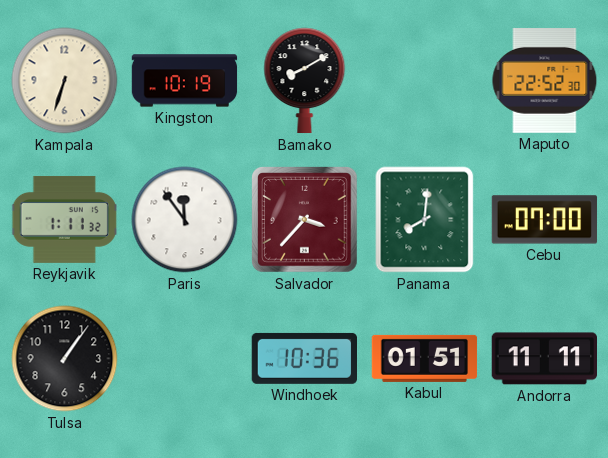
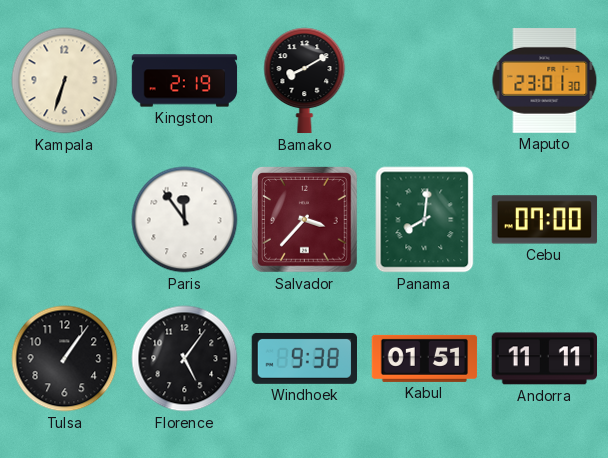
Kingston: 10:19 -> 2:19
Maputo: 22:52 -> 23:01
Reykjavik: 1:11 -> none
Florence: none -> 5:06
Windhoek: 10:36 -> 9:38
